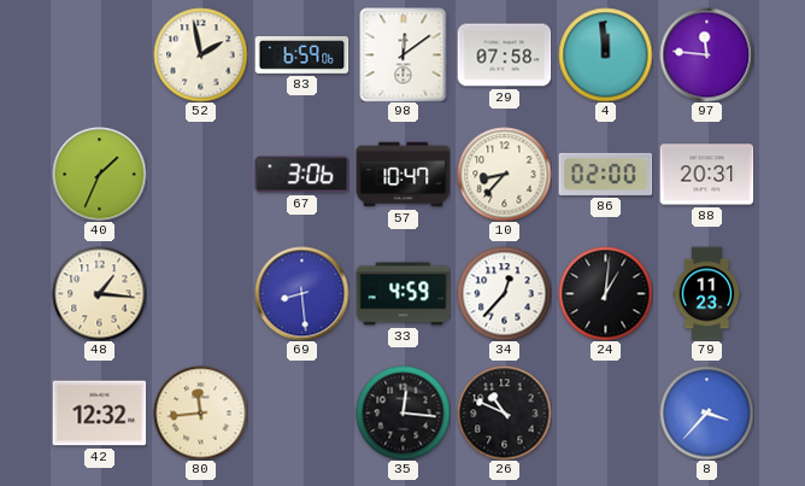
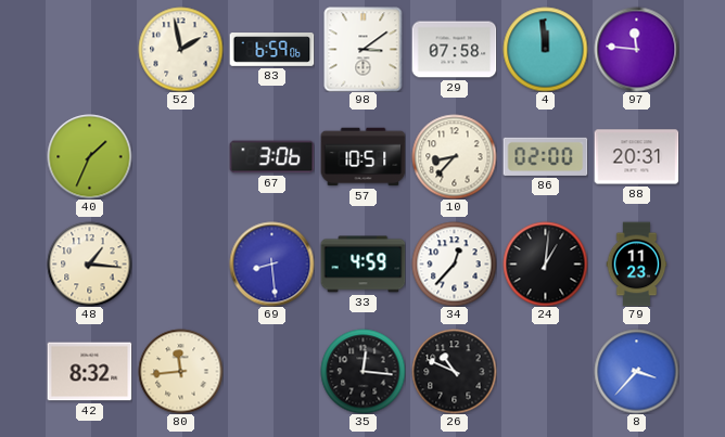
98: 12:09 -> 3:09
57: 10:47 -> 10:51
42: 12:32 -> 8:32
